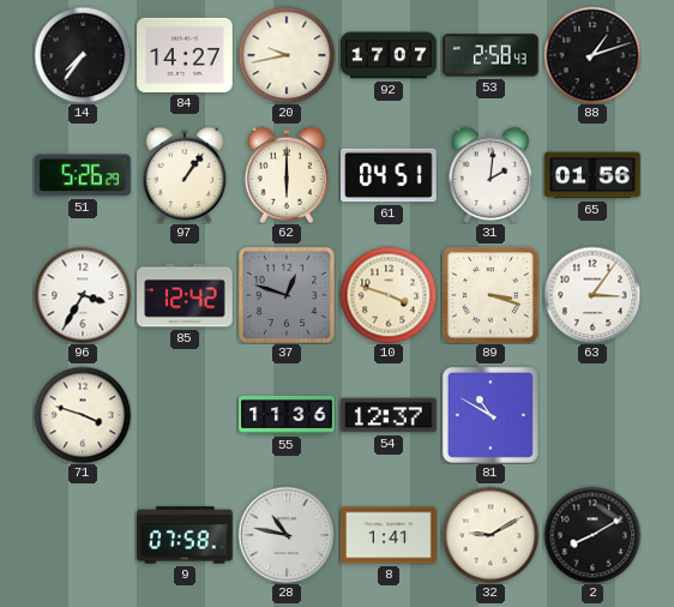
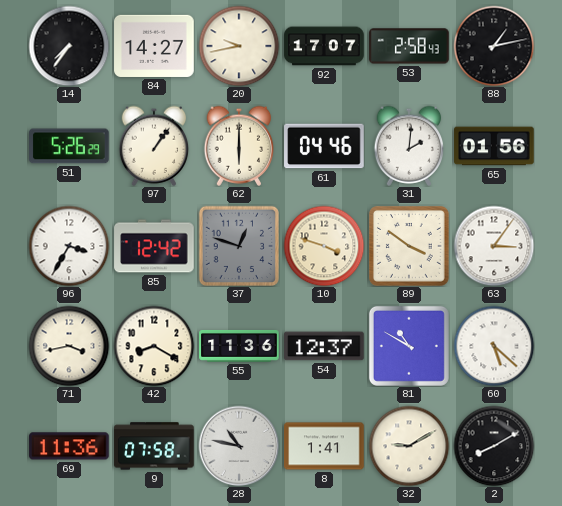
88: 1:12 -> 1:13
61: 04:51 -> 04:46
89: 3:18 -> 3:51
71: 3:48 -> 3:43
42: none -> 8:20
60: none -> 5:22
69: none -> 11:36
